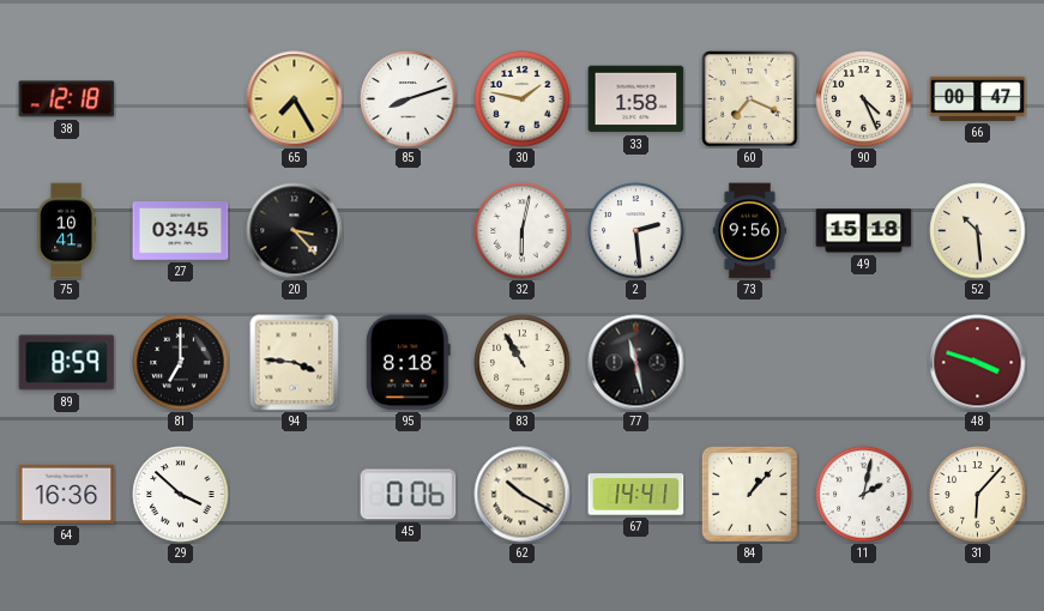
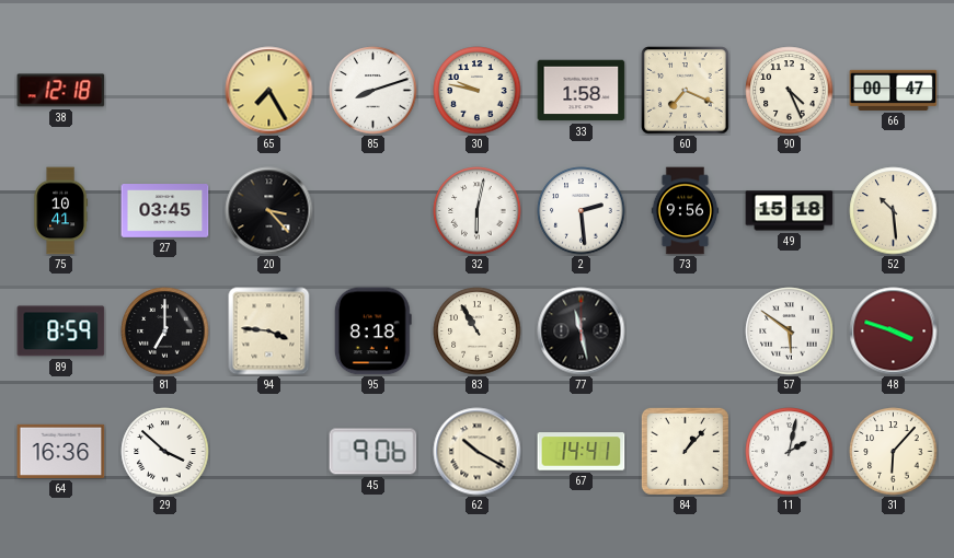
30: 1:47 -> 9:47
57: none -> 5:51
45: 0:06 -> 9:06
